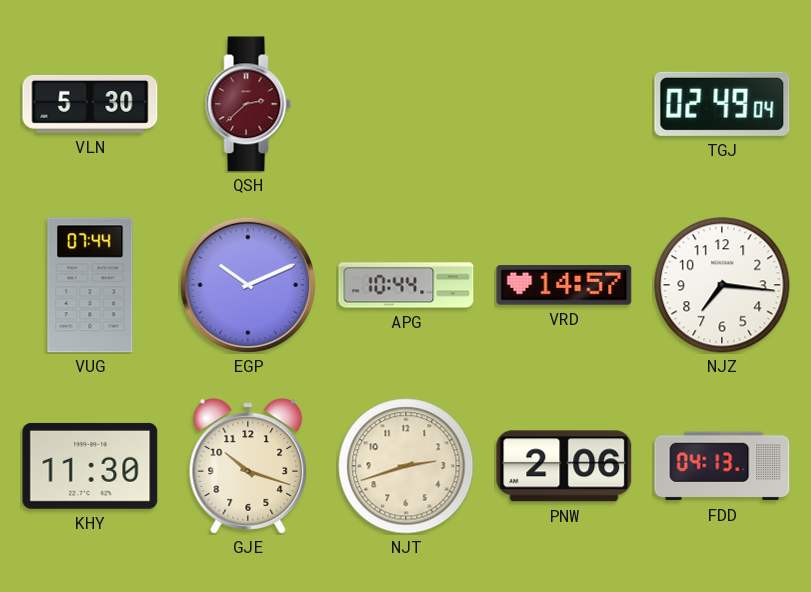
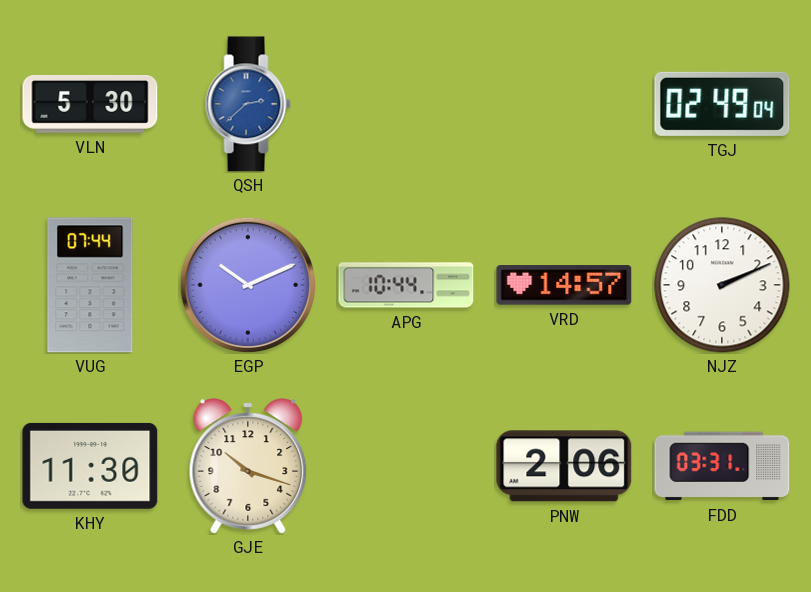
QSH dial: burgundy -> blue
NJZ: 7:16 -> 2:11
NJT: 2:42 -> none
FDD: 04:13 -> 03:31
